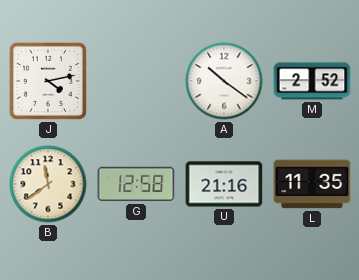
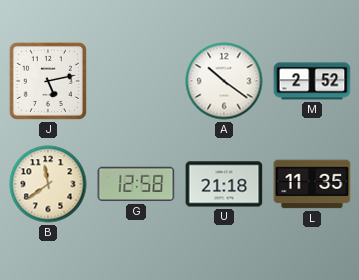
J: 4:13 -> 5:13
U: 21:16 -> 21:18
